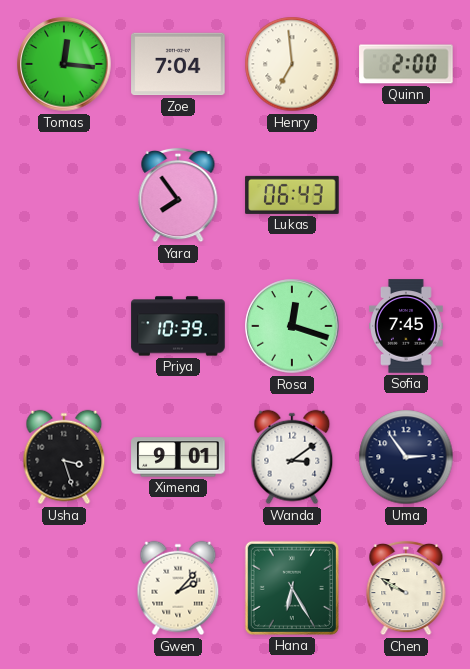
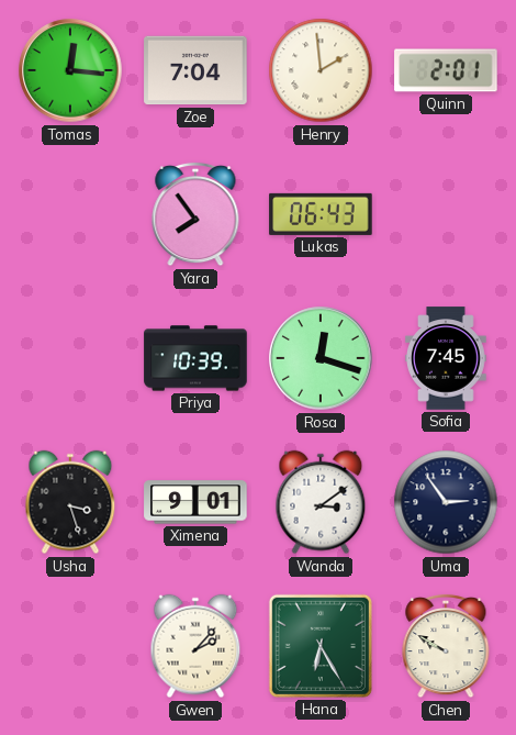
Henry: 6:59 -> 1:59
Quinn: 2:00 -> 2:01
